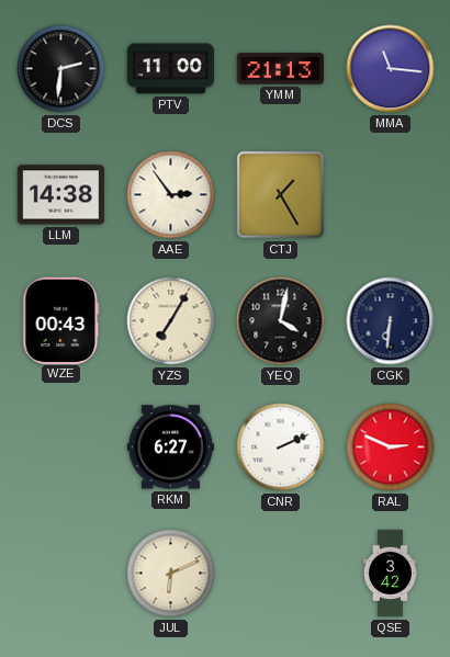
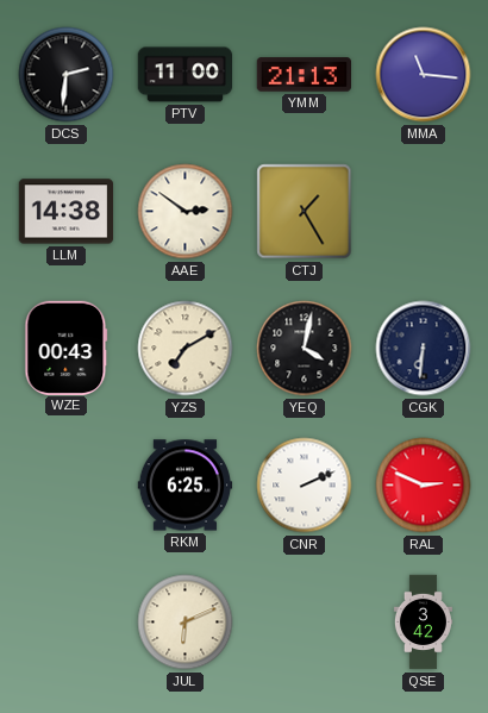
AAE: 2:54 -> 2:51
YZS: 7:05 -> 7:10
RKM: 6:27 -> 6:25
